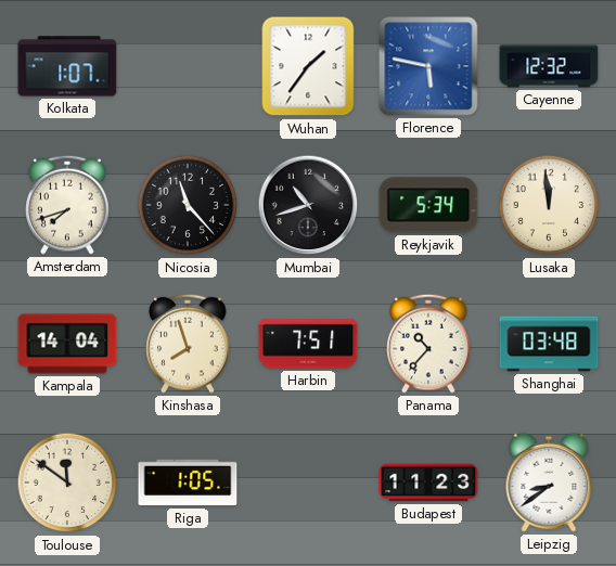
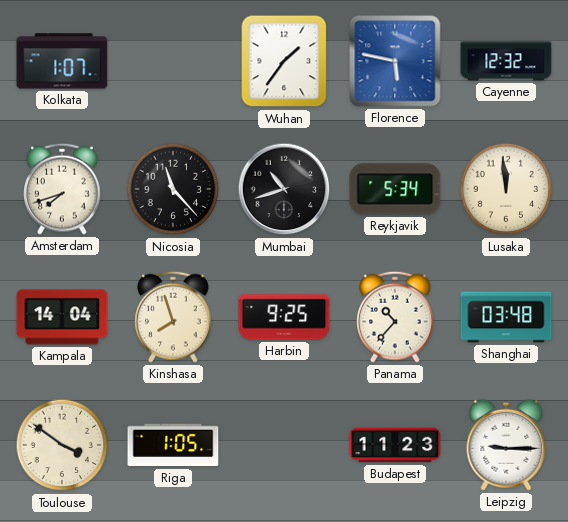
Harbin: 7:51 -> 9:25
Toulouse: 11:51 -> 3:51
Leipzig: 8:39 -> 9:15
